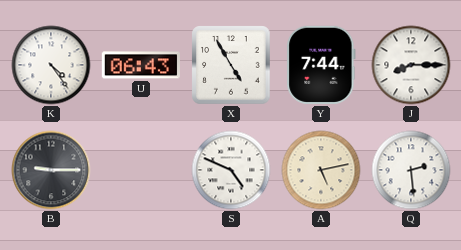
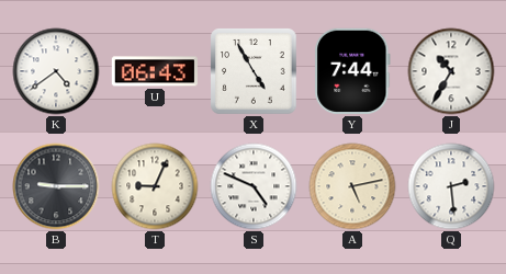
K: 4:24 -> 4:39
J: 8:15 -> 10:35
T: none -> 9:04
